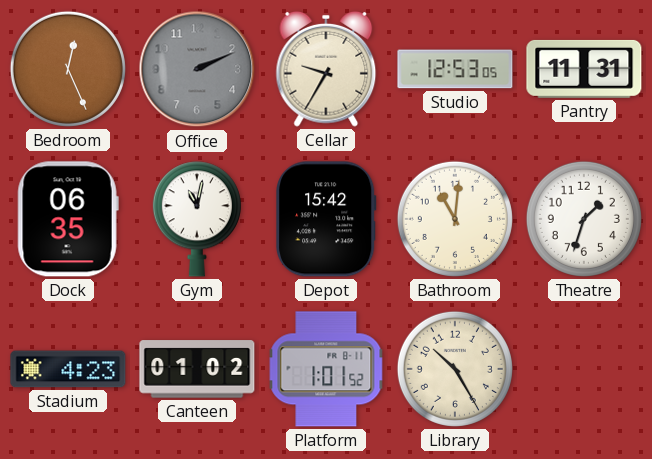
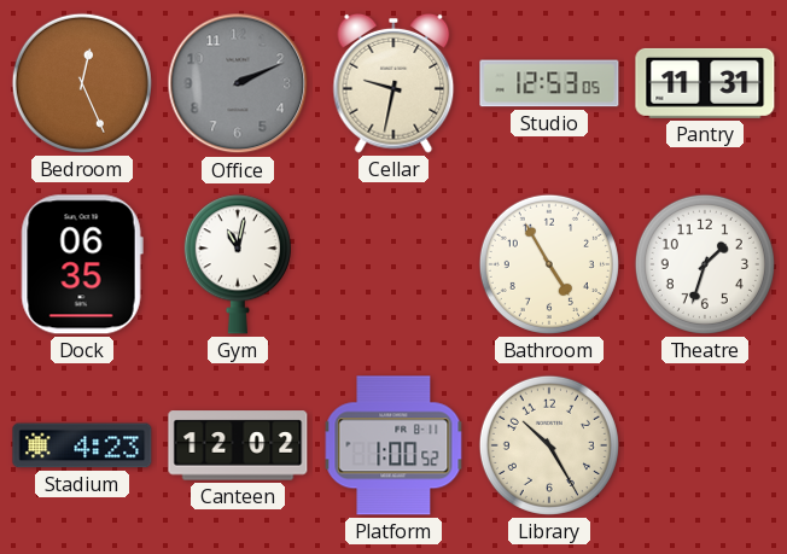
Cellar: 9:35 -> 9:32
Depot: 15:42 -> none
Bathroom: 11:01 -> 4:55
Canteen: 01:02 -> 12:02
Platform: 1:01 -> 1:00
